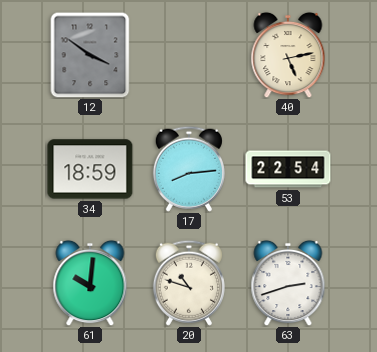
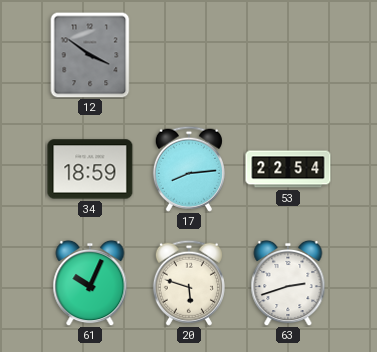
40: 5:13 -> none
61: 10:01 -> 10:04
20: 10:48 -> 5:48
